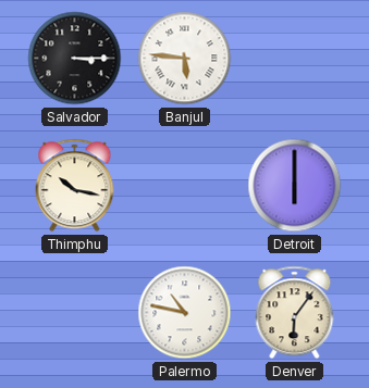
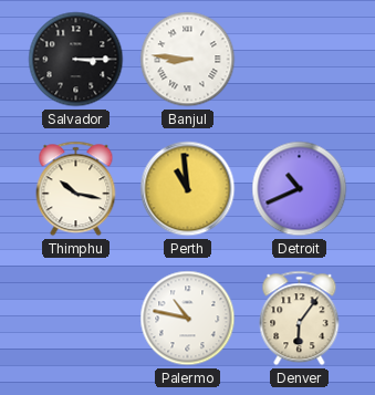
Banjul: 5:46 -> 8:46
Perth: none -> 10:59
Detroit: 6:00 -> 10:41
